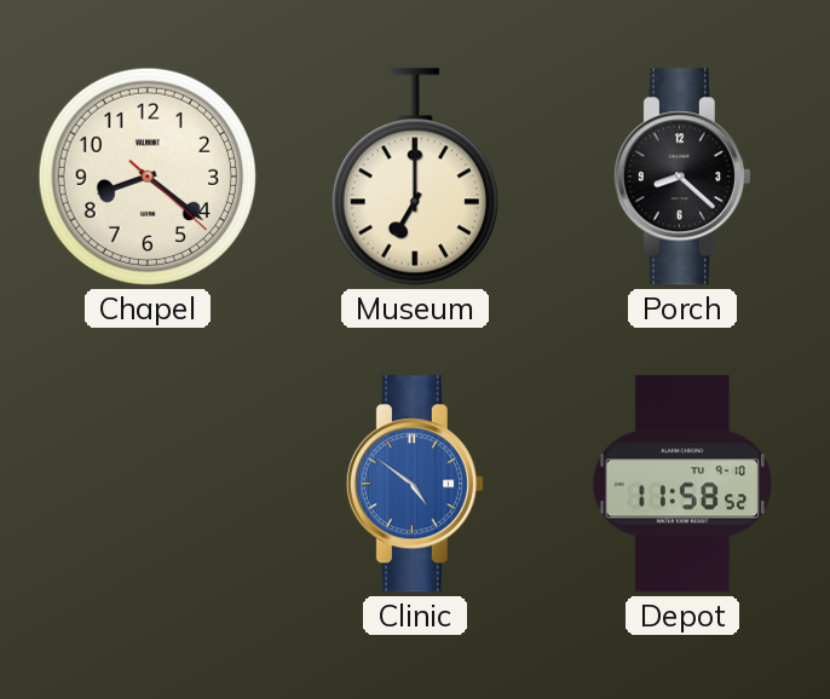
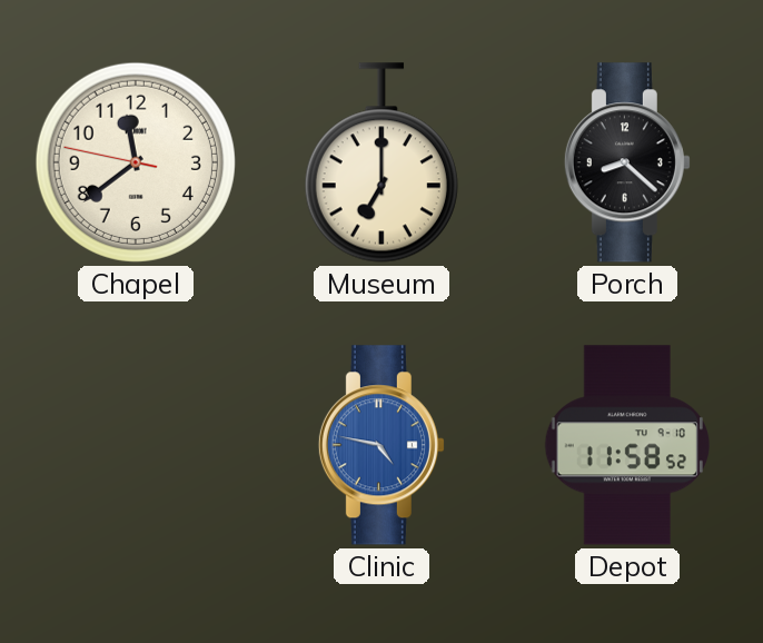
Chapel: 8:21 -> 11:38
Clinic: 4:51 -> 4:47
